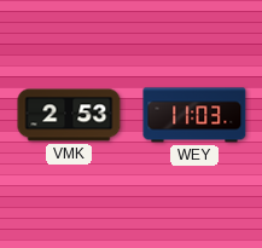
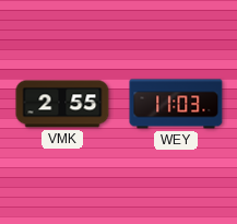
VMK: 2:53 -> 2:55
